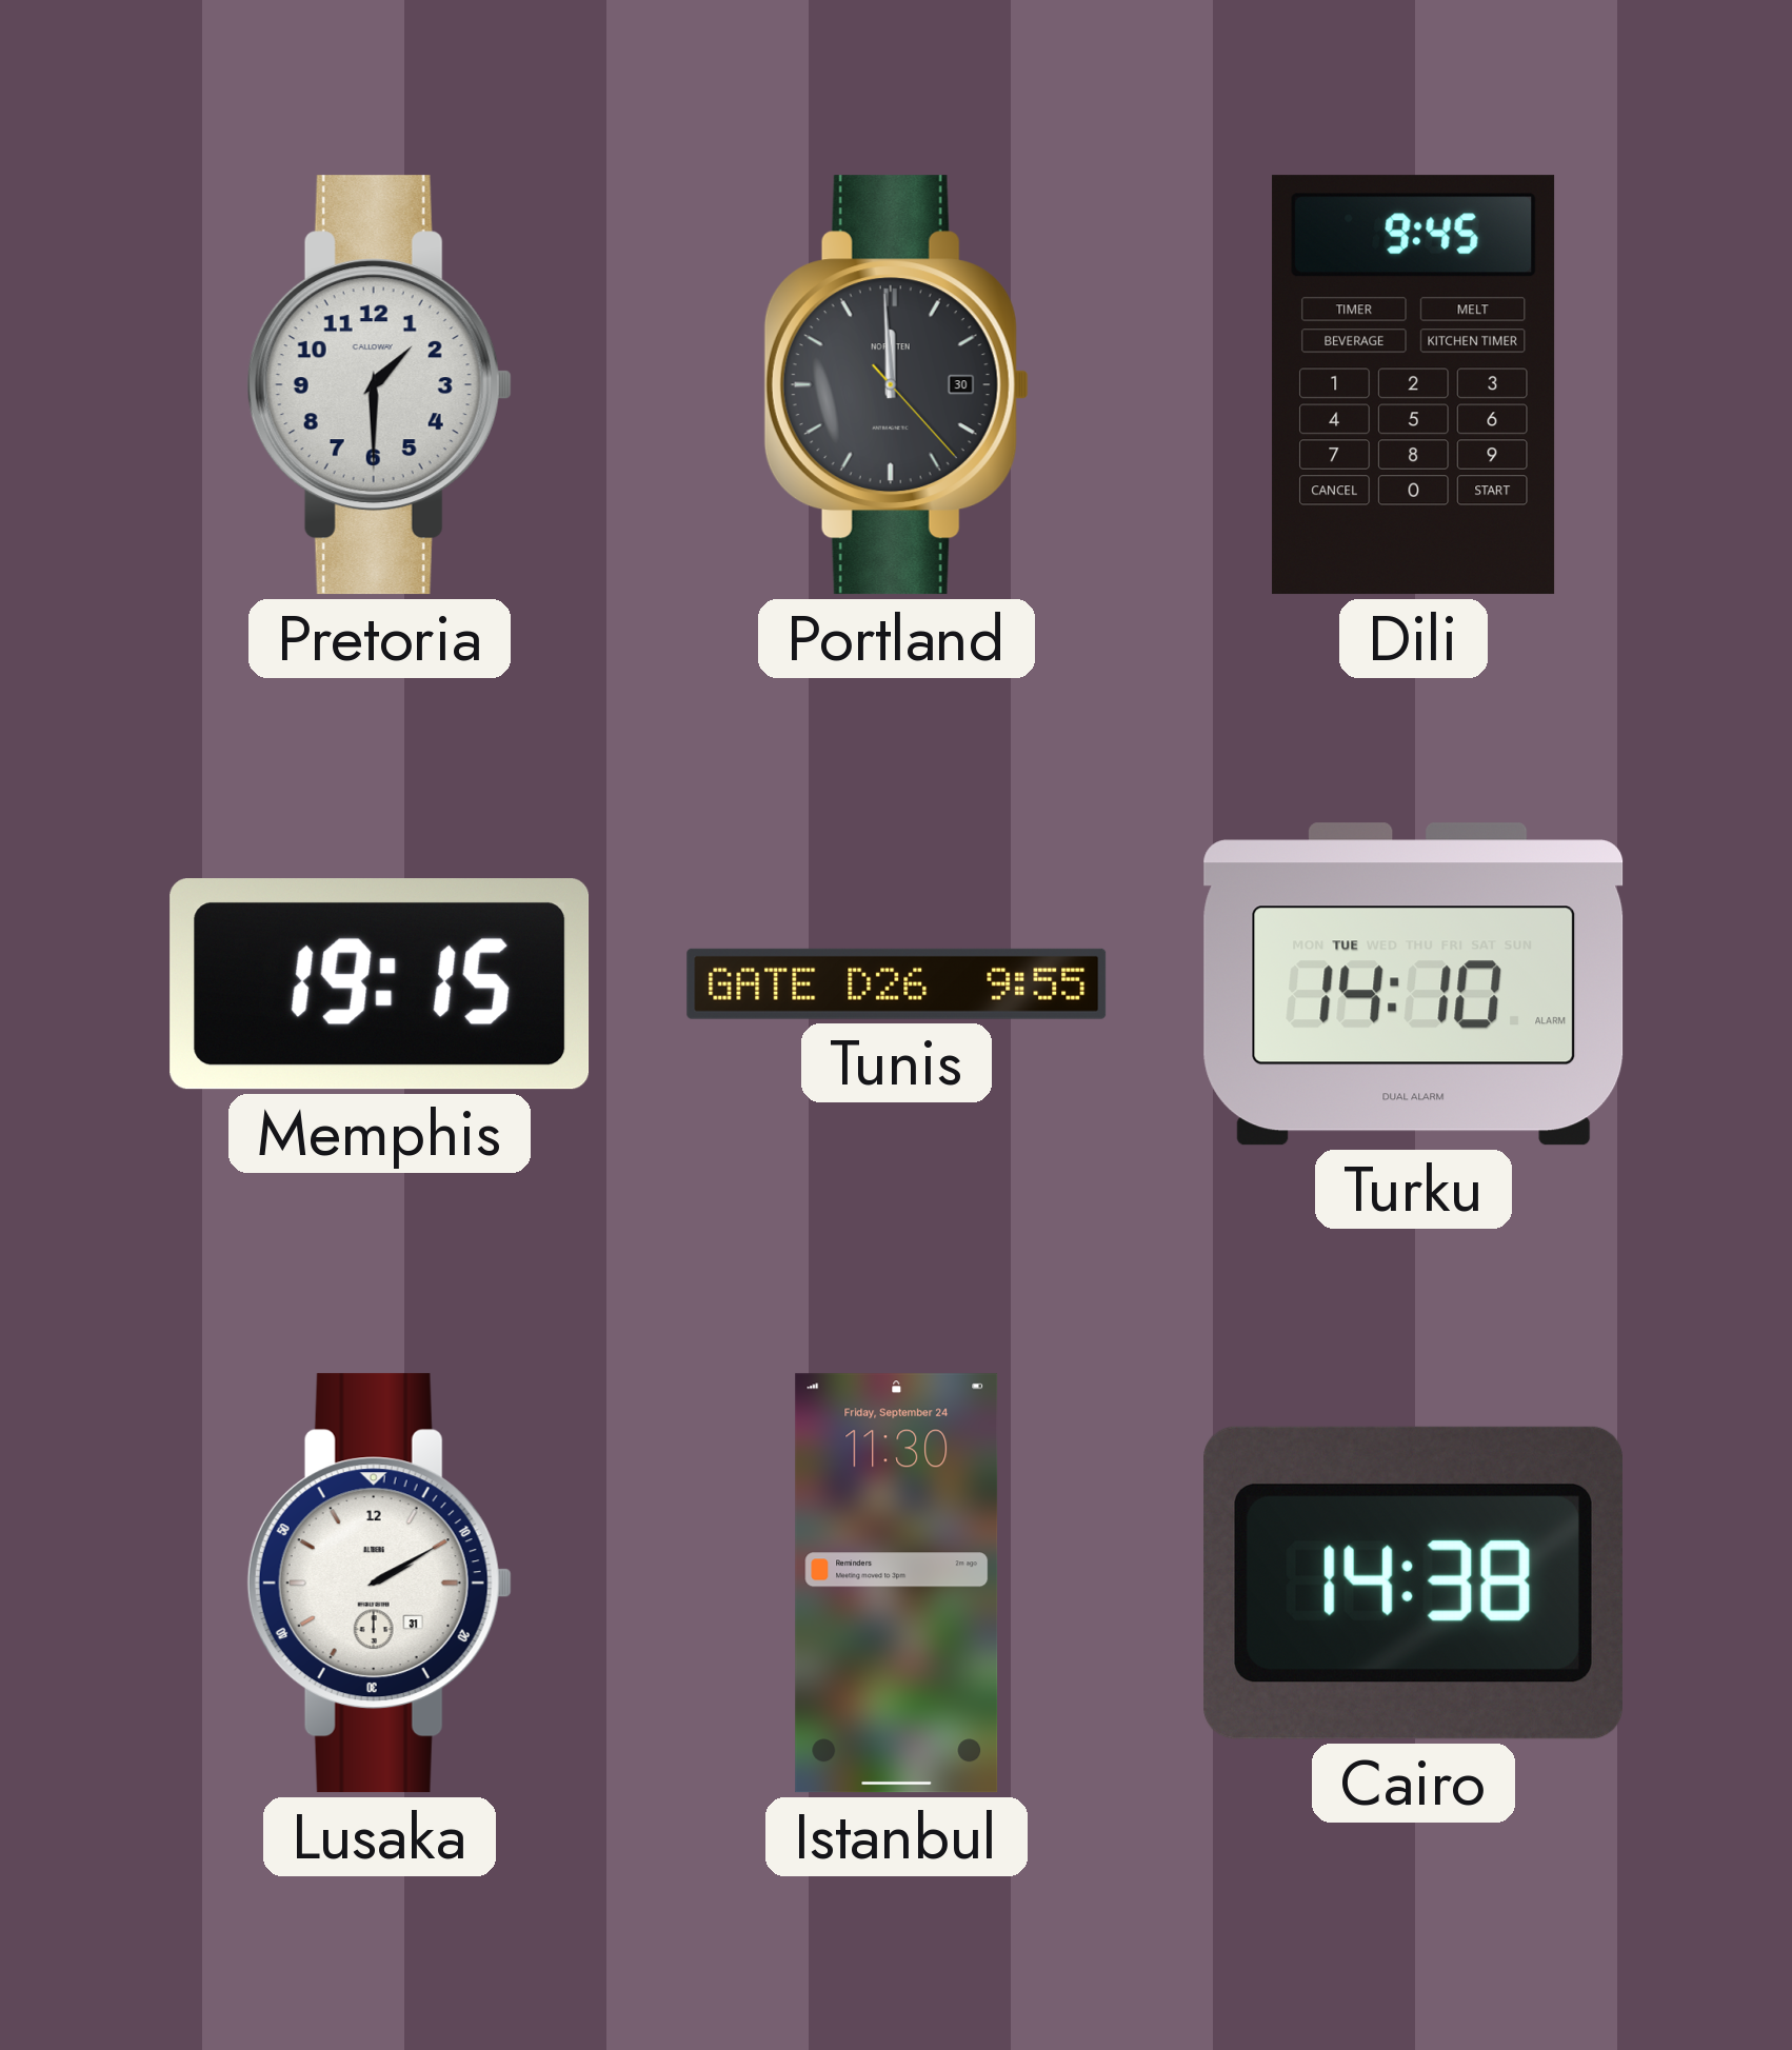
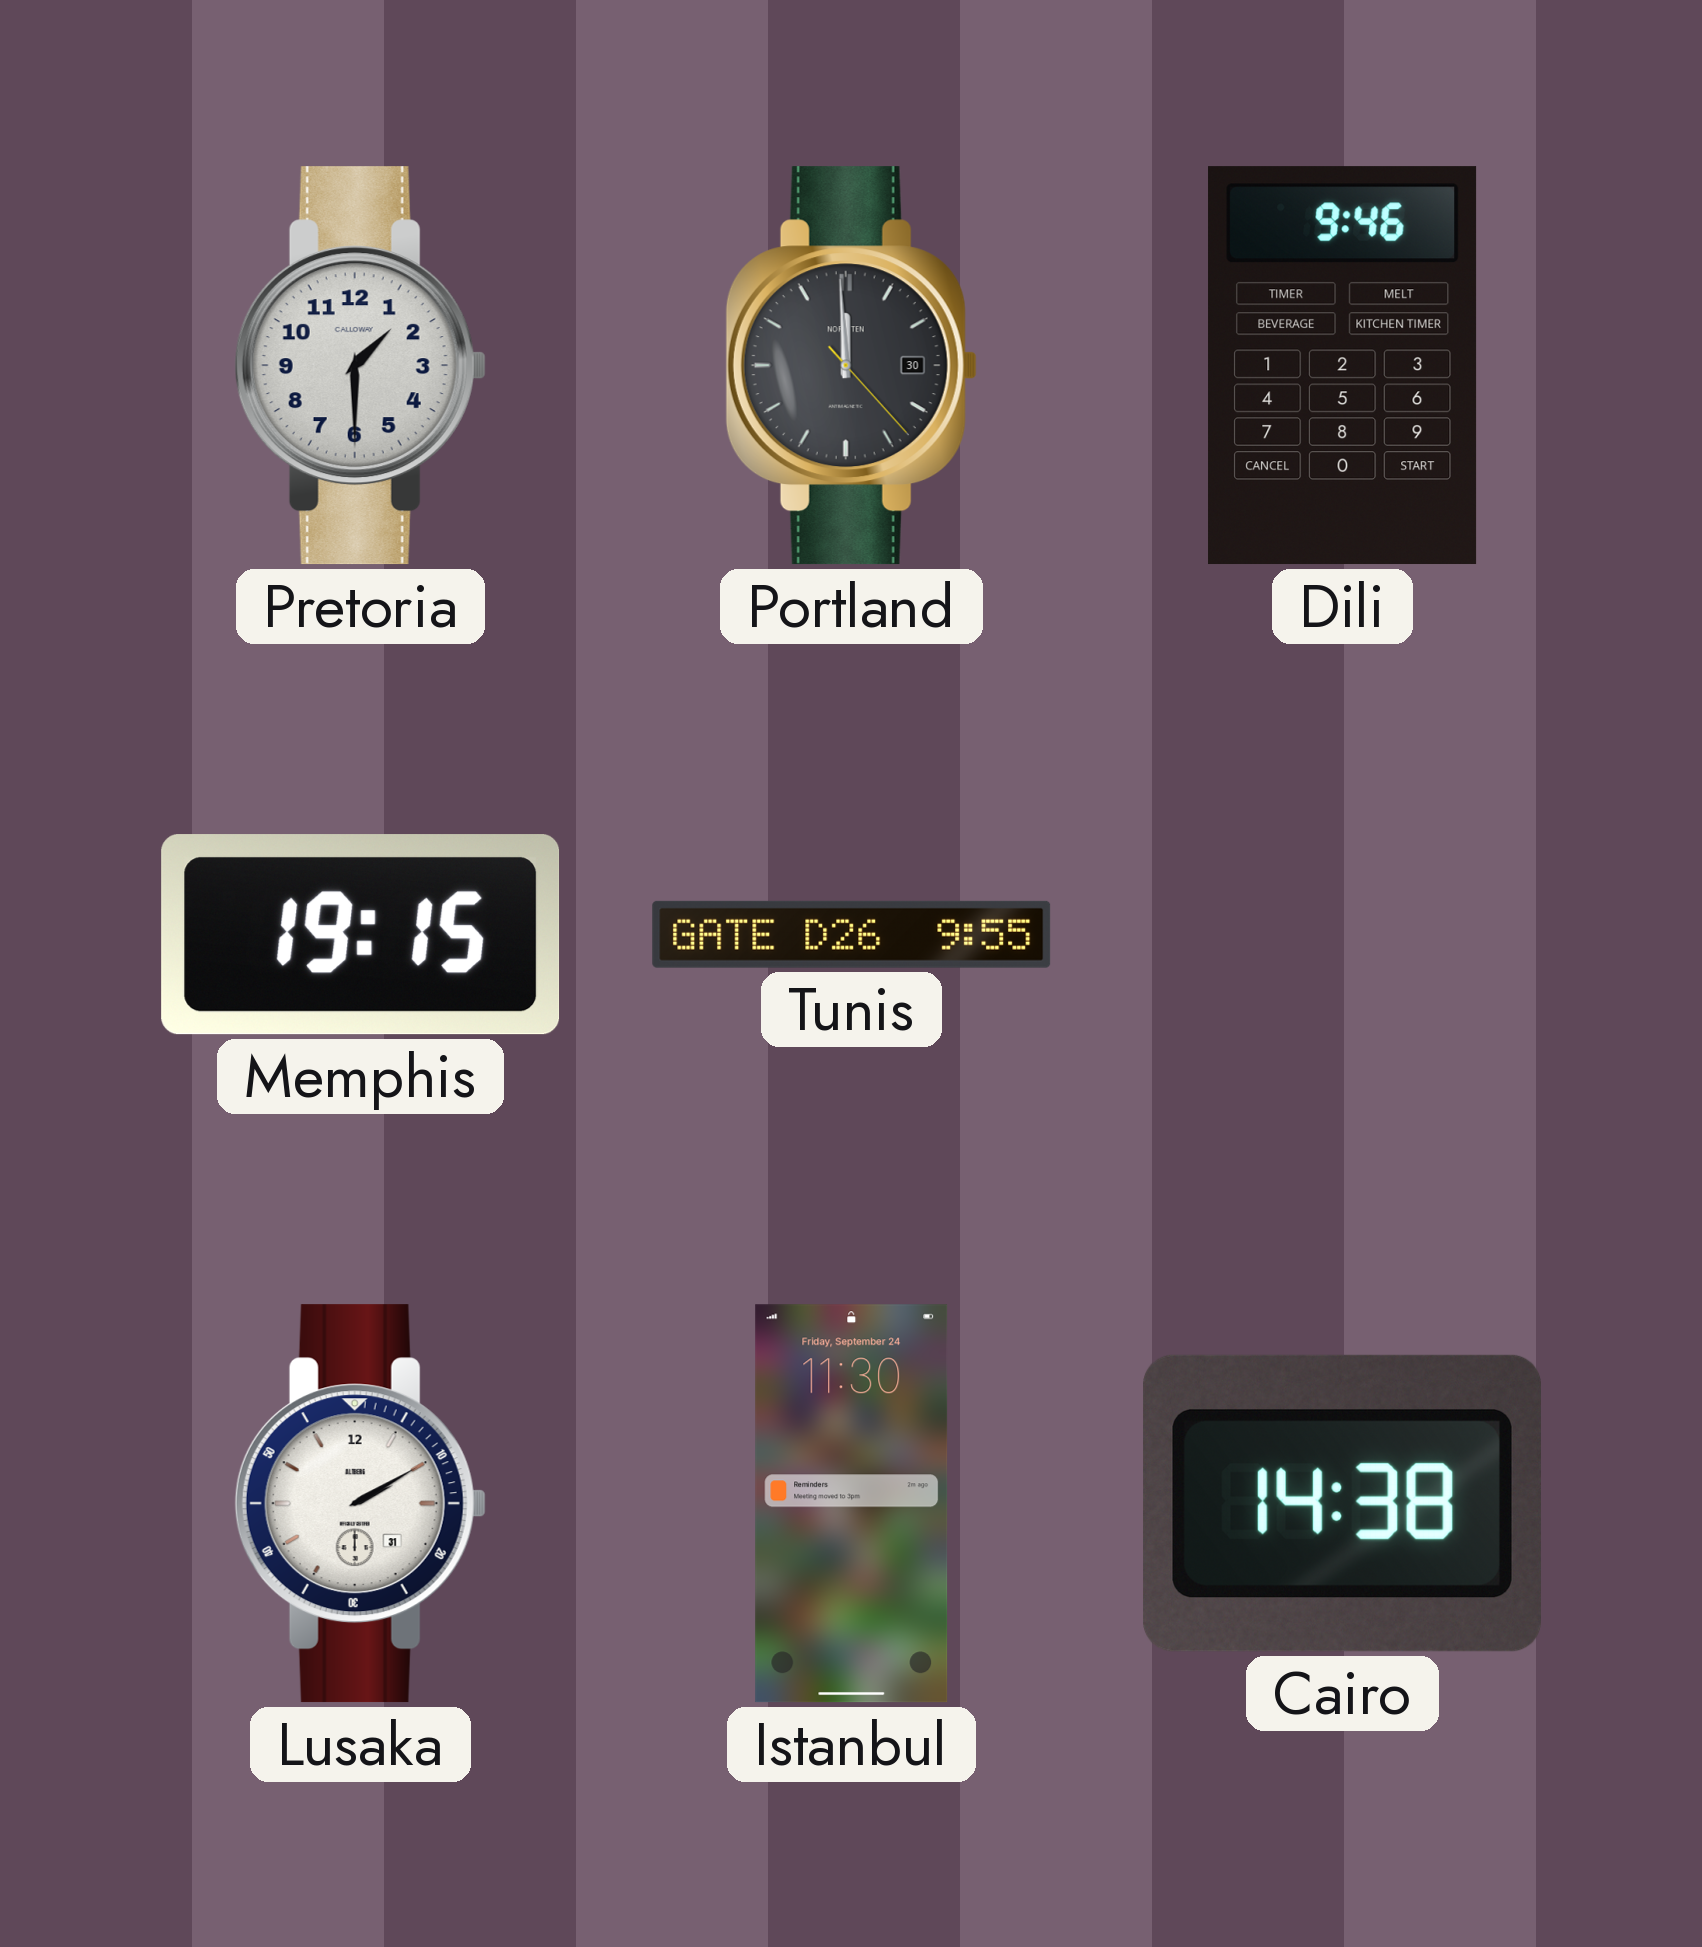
Dili: 9:45 -> 9:46
Turku: 14:10 -> none
